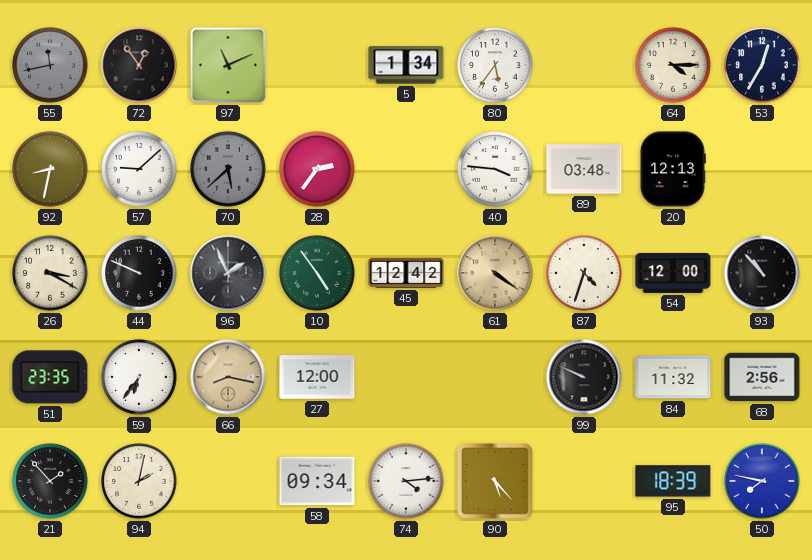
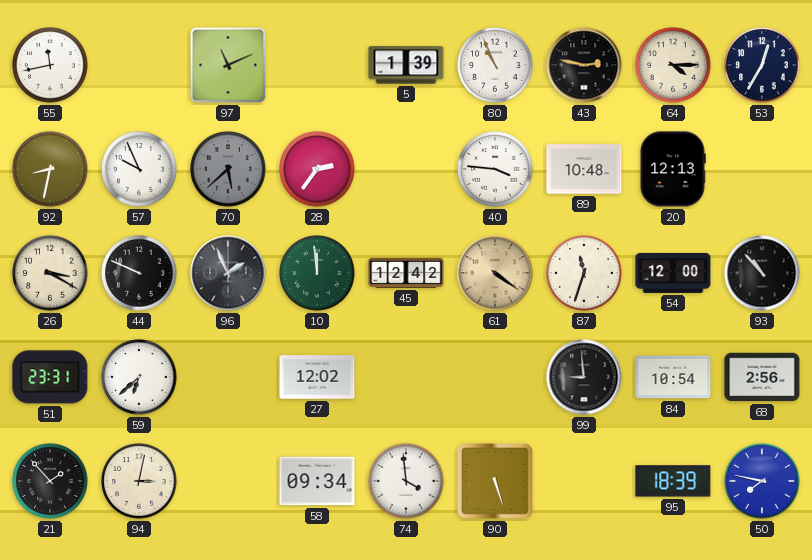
55 dial: grey -> white
72: 12:54 -> none
5: 1:34 -> 1:39
80: 5:36 -> 10:56
43: none -> 2:47
57: 9:08 -> 9:56
89: 03:48 -> 10:48
10: 4:54 -> 11:59
87: 4:33 -> 11:33
51: 23:35 -> 23:31
59: 6:36 -> 6:38
66: 8:17 -> none
27: 12:00 -> 12:02
99: 9:49 -> 8:59
84: 11:32 -> 10:54
94: 2:02 -> 3:02
74: 4:14 -> 3:59
90: 5:23 -> 5:27
